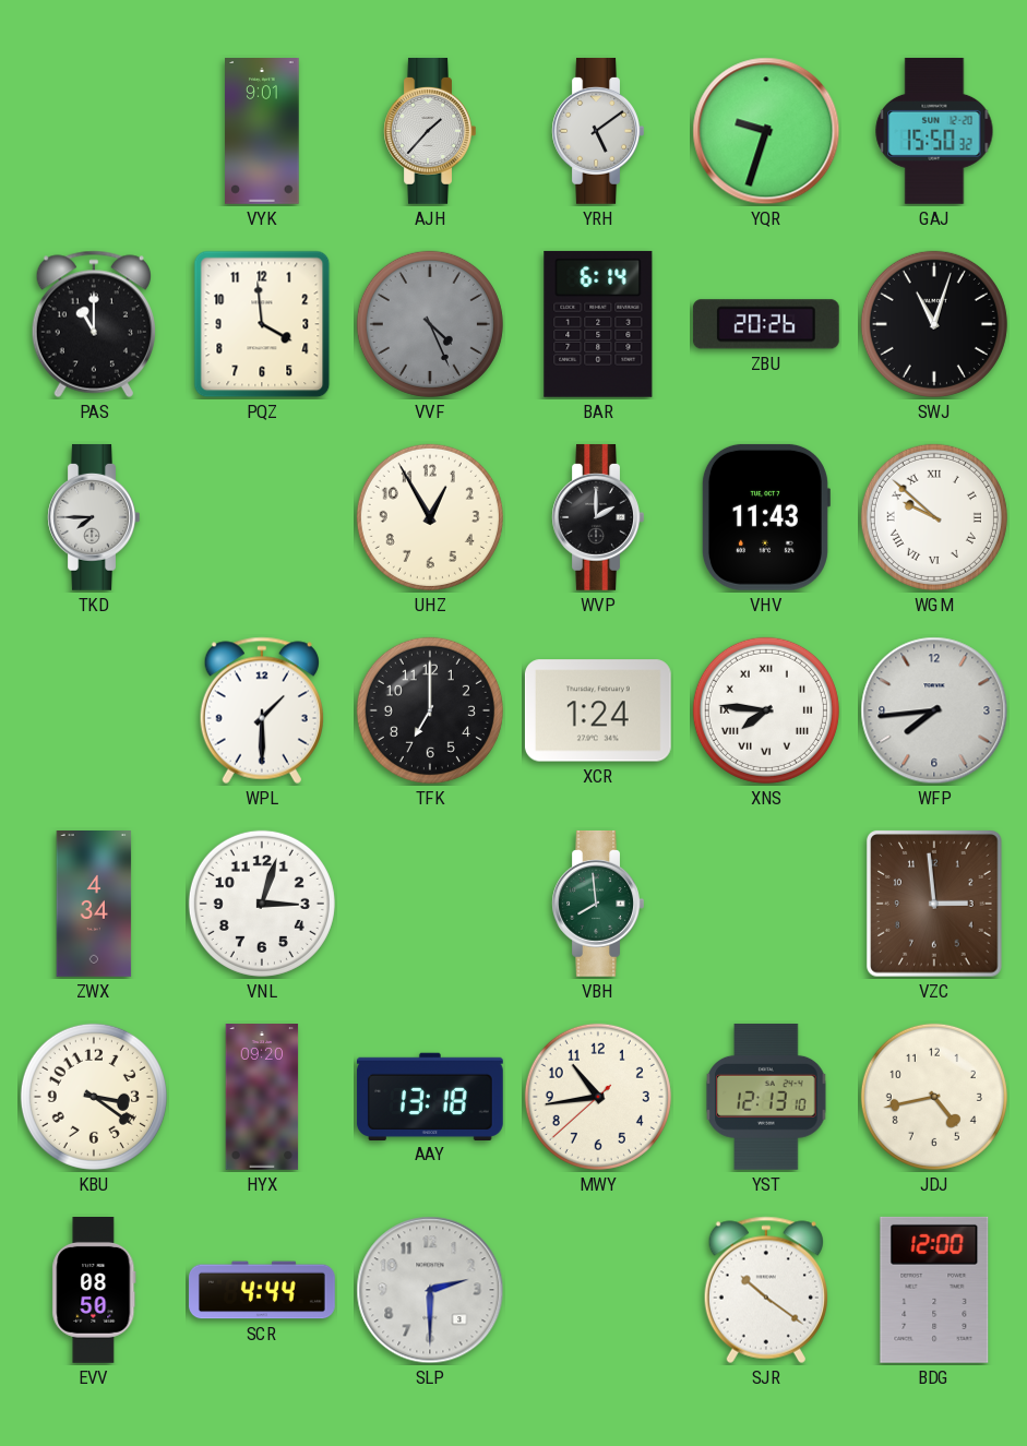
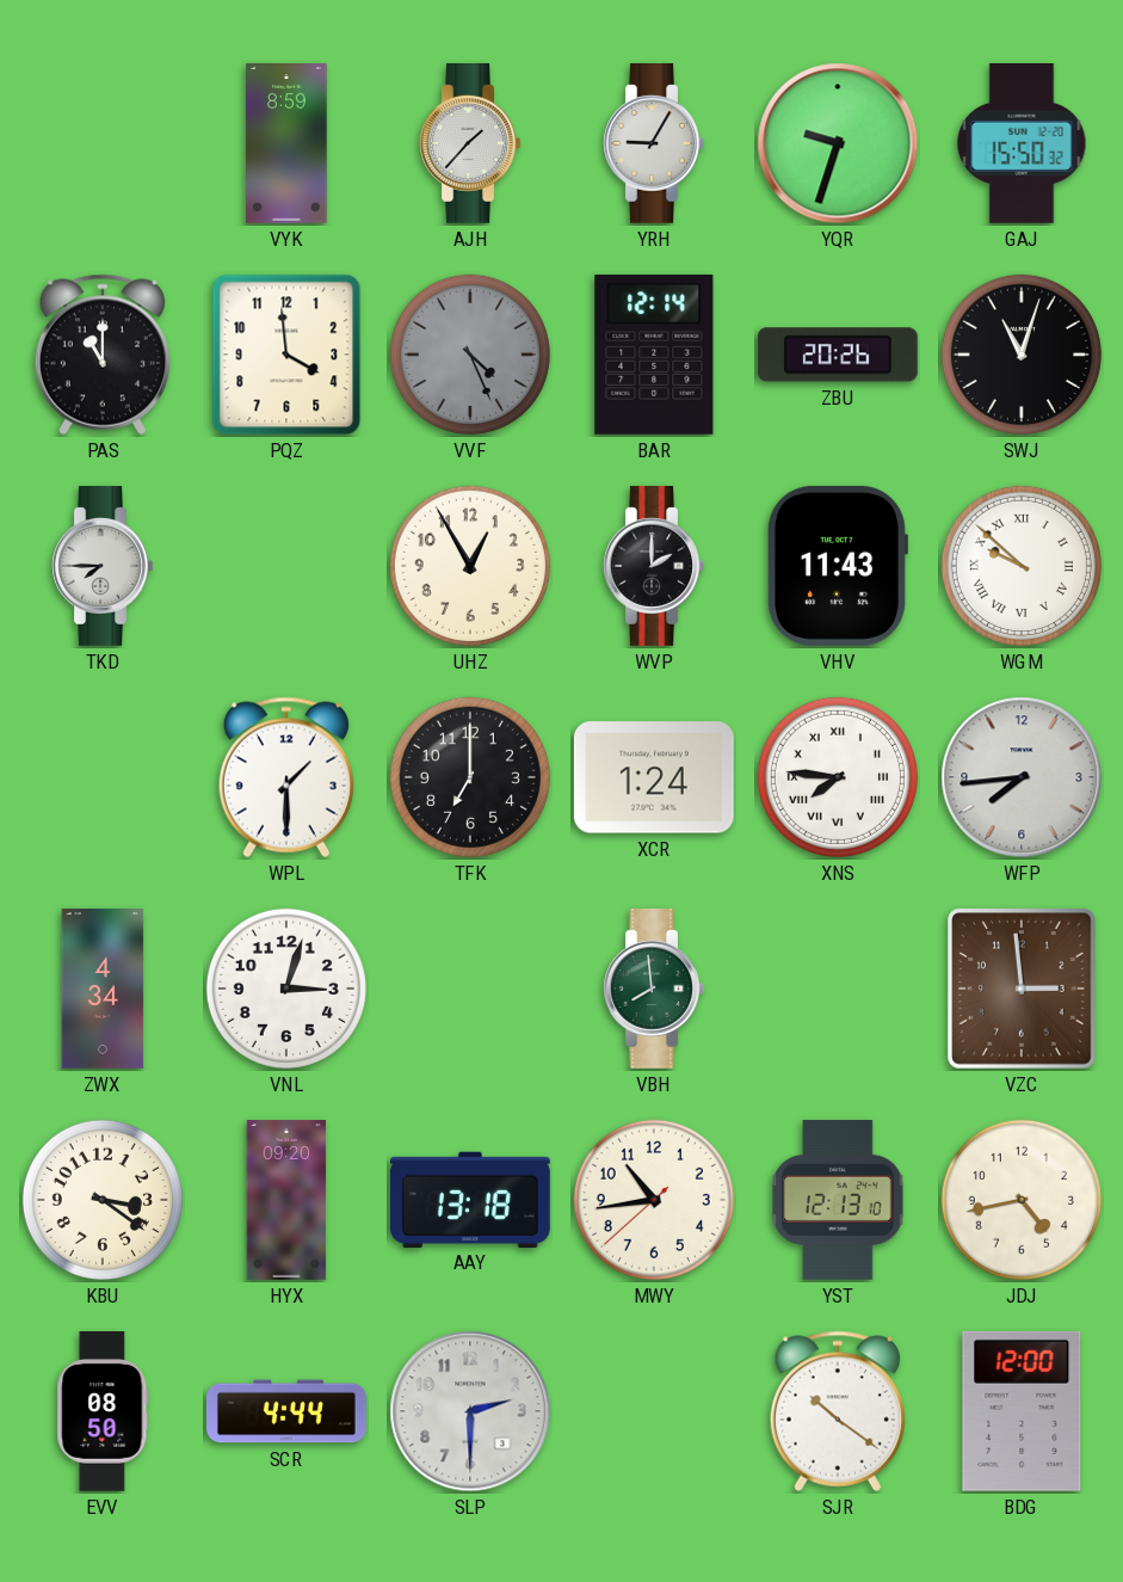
VYK: 9:01 -> 8:59
YRH: 5:09 -> 9:05
BAR: 6:14 -> 12:14
